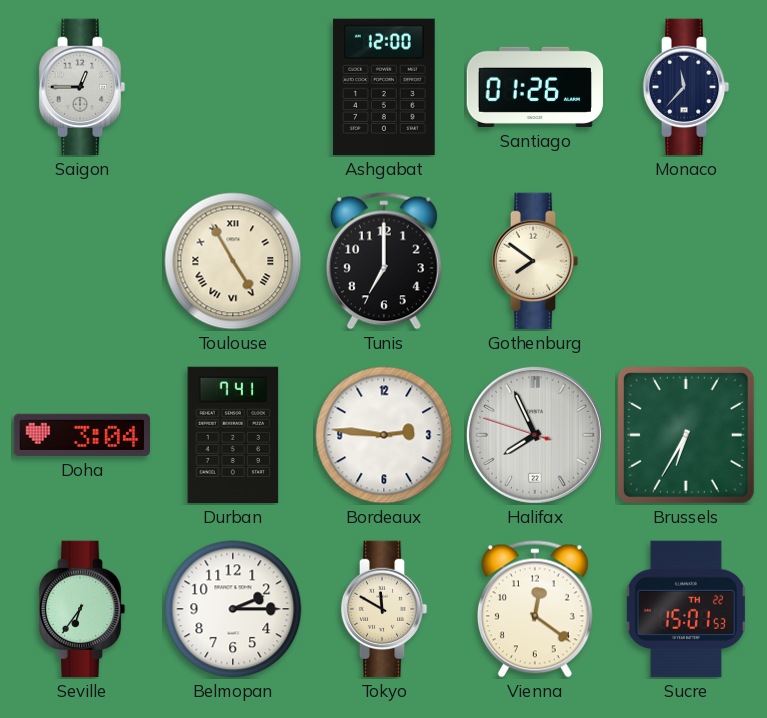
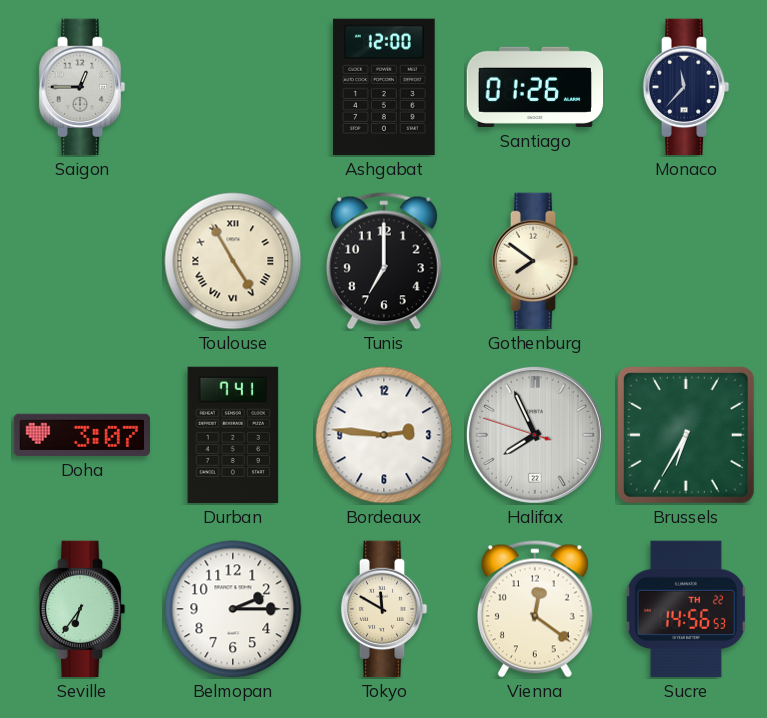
Doha: 3:04 -> 3:07
Sucre: 15:01 -> 14:56
